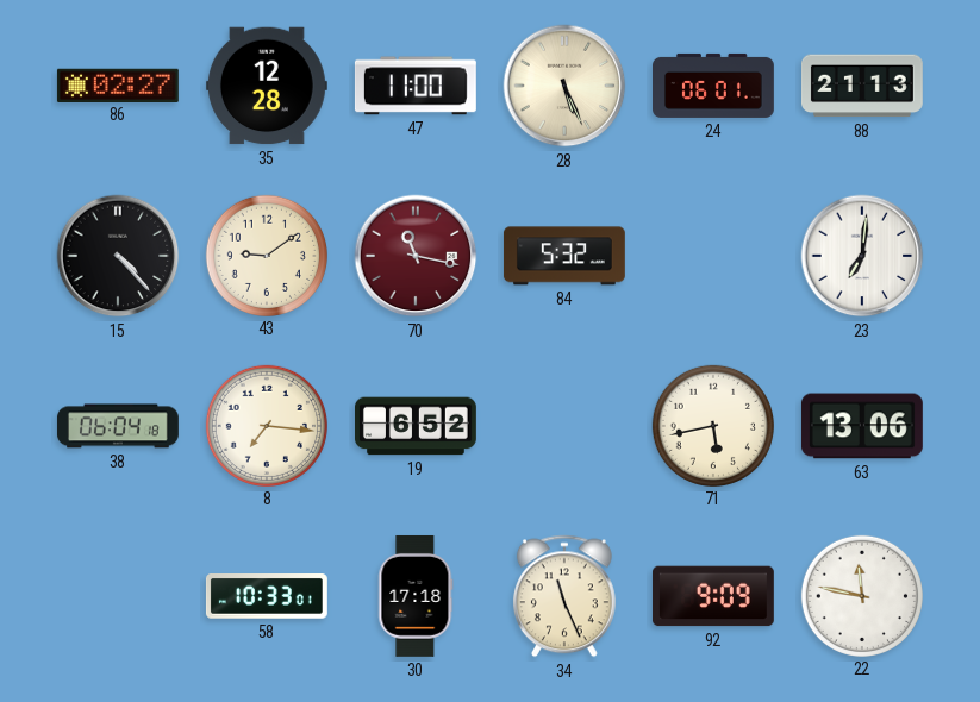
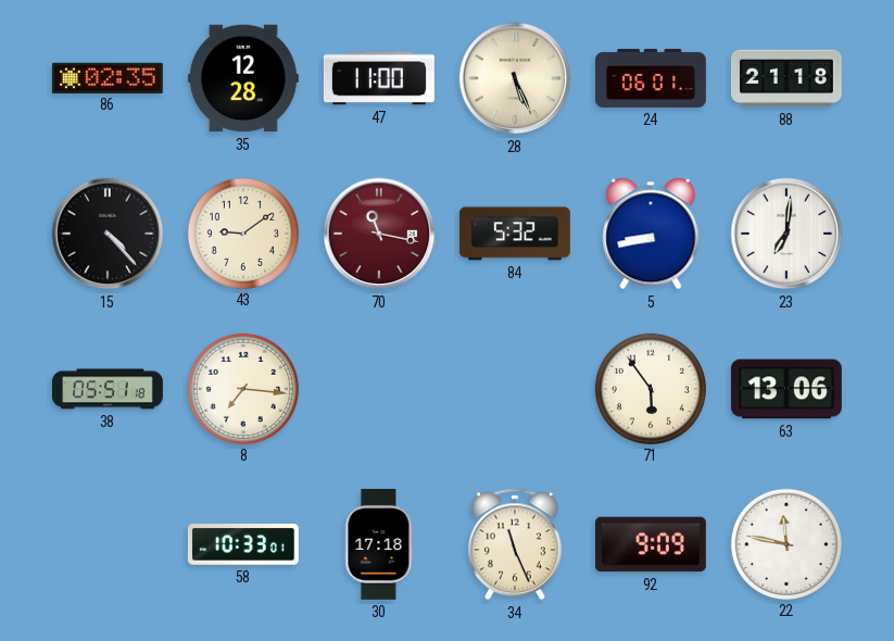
86: 02:27 -> 02:35
88: 21:13 -> 21:18
5: none -> 8:43
38: 06:04 -> 05:51
19: 6:52 -> none
71: 5:43 -> 5:54
